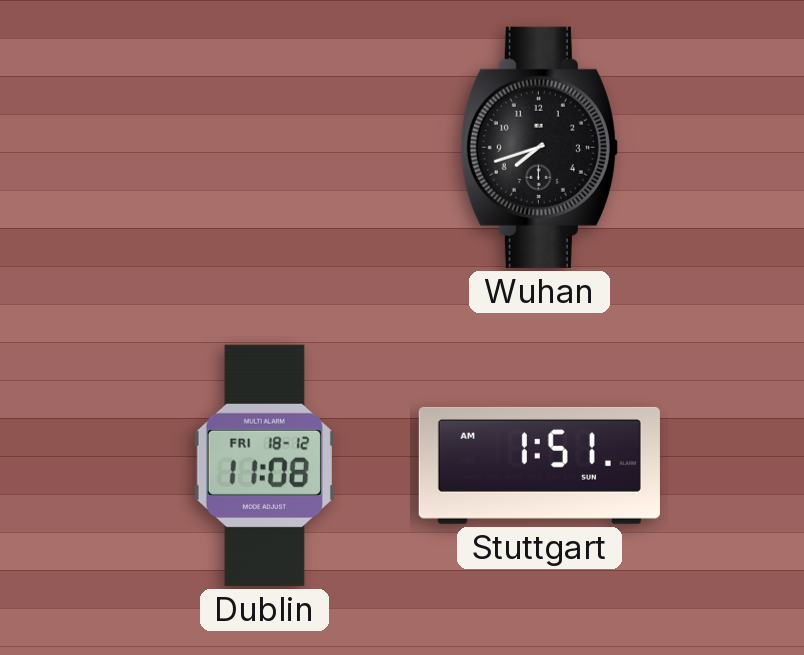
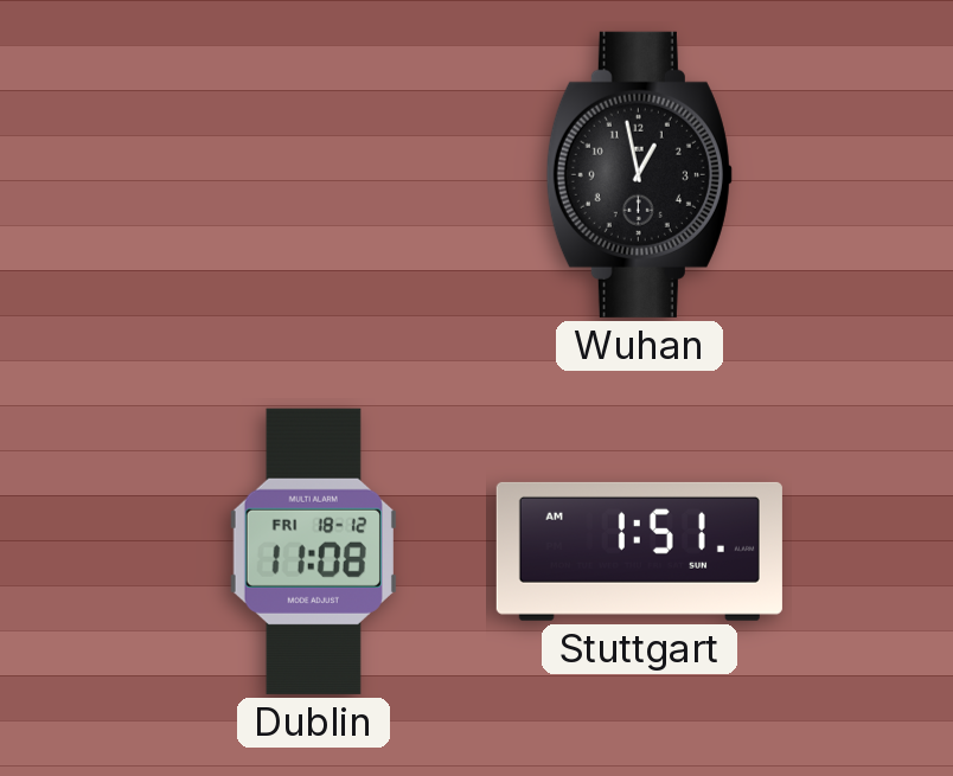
Wuhan: 7:42 -> 12:58
